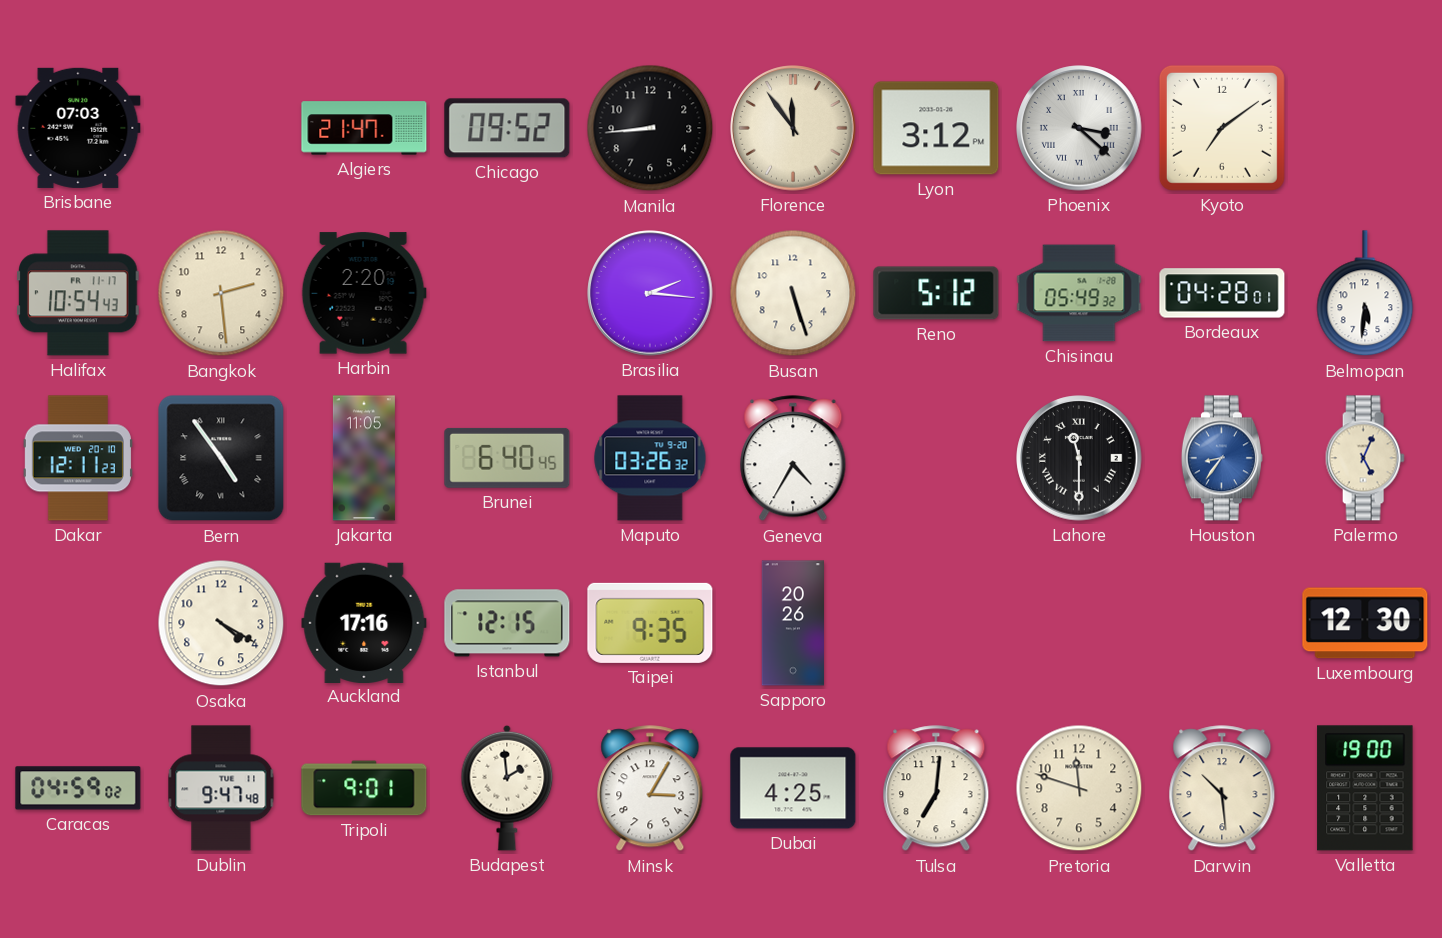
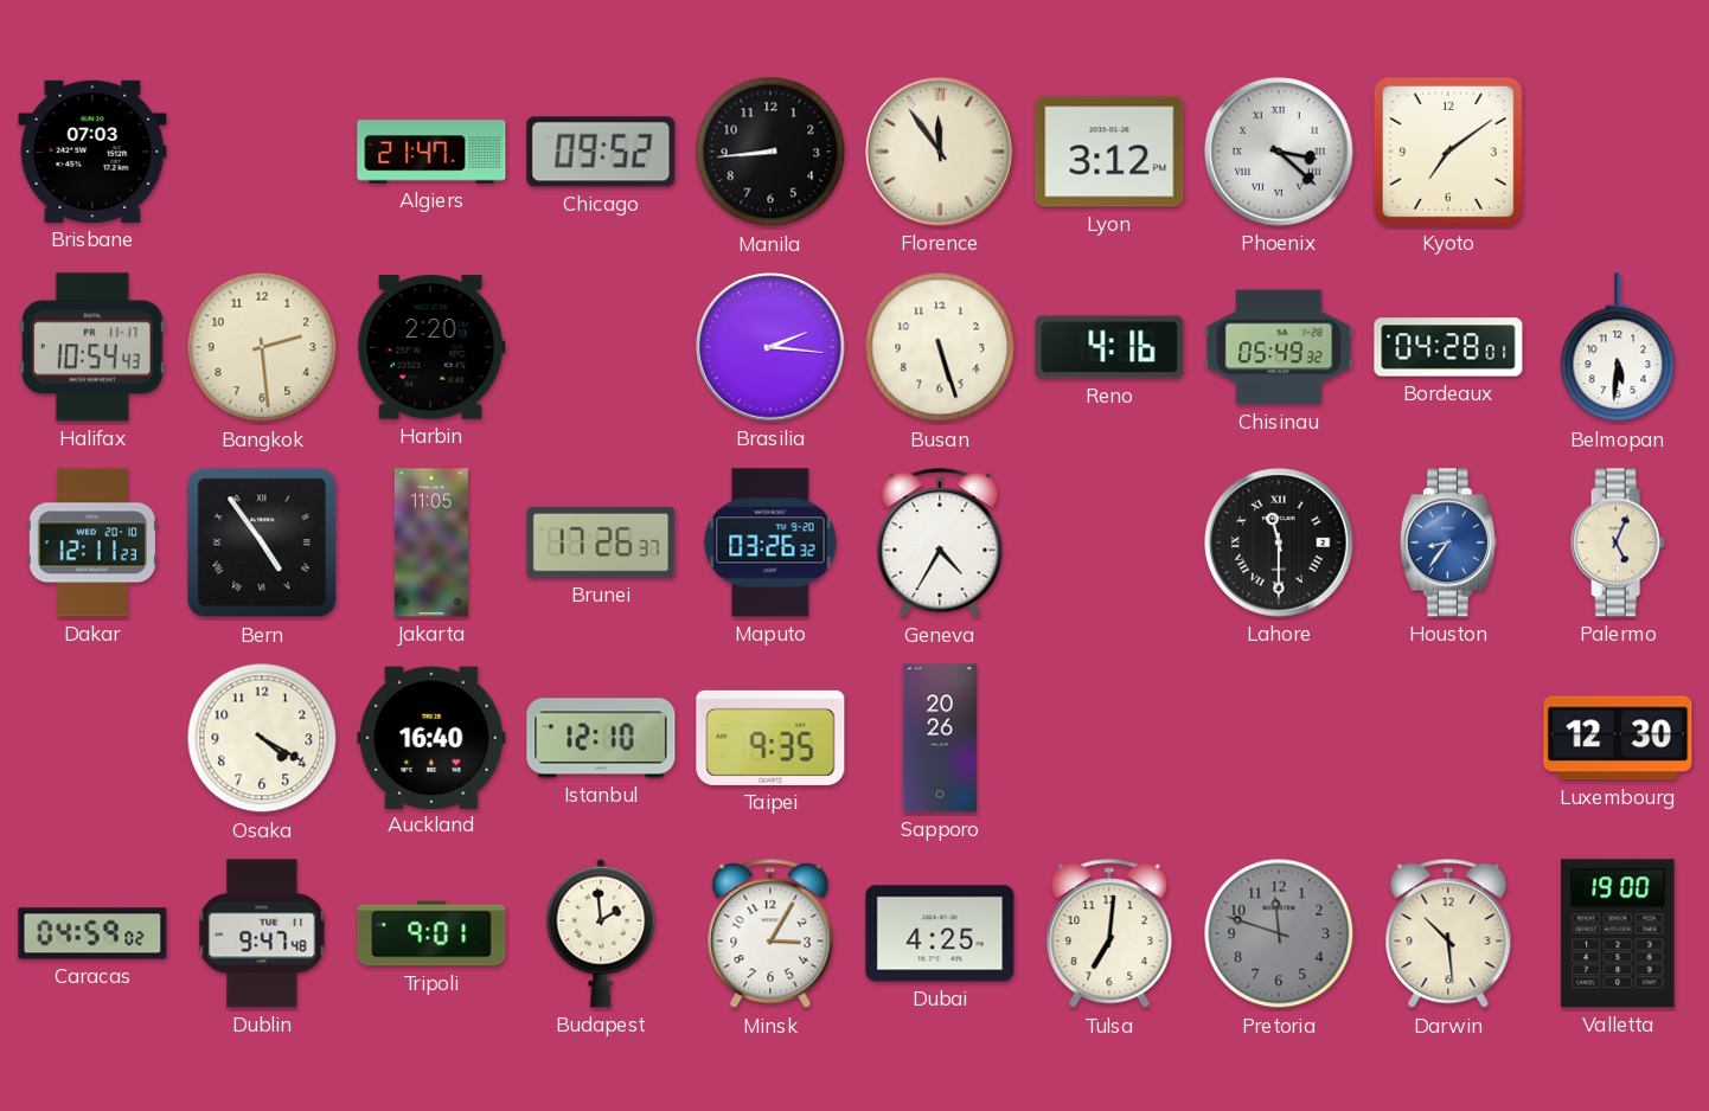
Reno: 5:12 -> 4:16
Brunei: 6:40 -> 17:26
Auckland: 17:16 -> 16:40
Istanbul: 12:15 -> 12:10
Pretoria dial: cream -> grey
